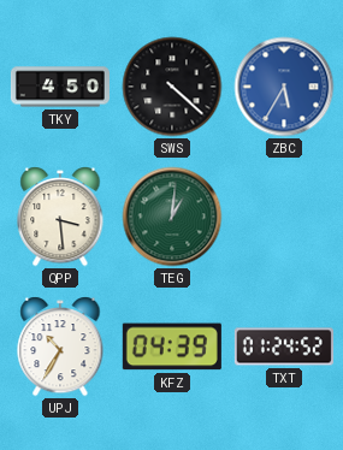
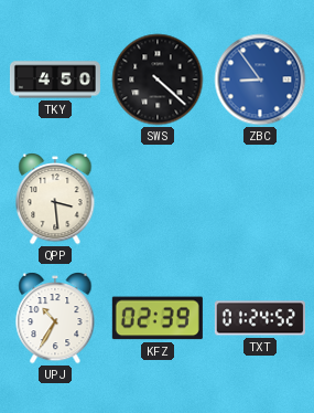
ZBC: 5:35 -> 8:54
TEG: 1:01 -> none
KFZ: 04:39 -> 02:39
